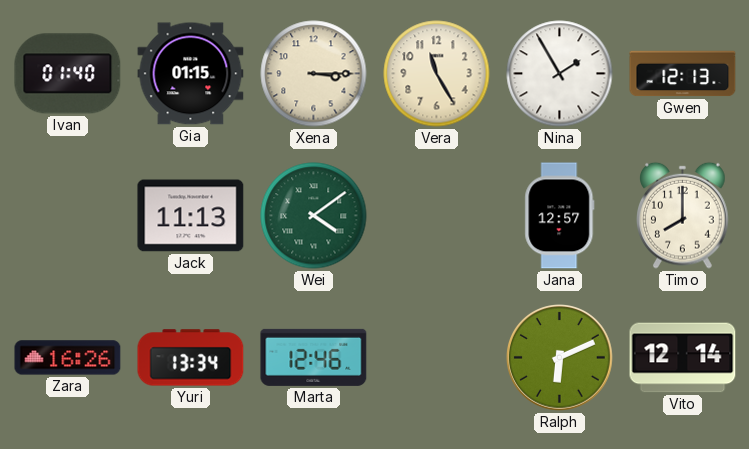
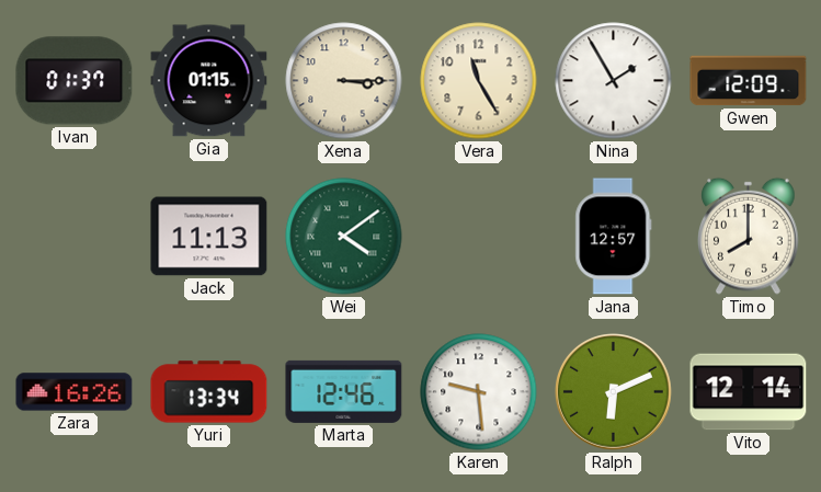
Ivan: 01:40 -> 01:37
Gwen: 12:13 -> 12:09
Karen: none -> 9:29
